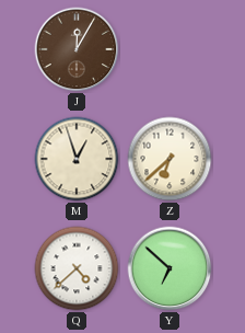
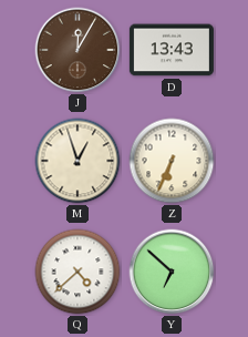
D: none -> 13:43
Z: 6:38 -> 6:34
